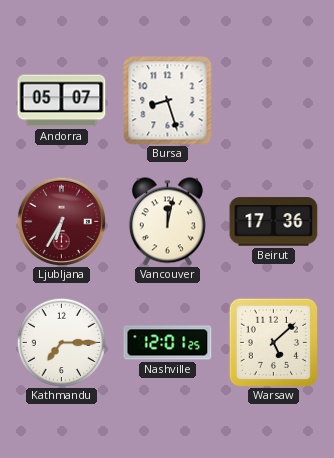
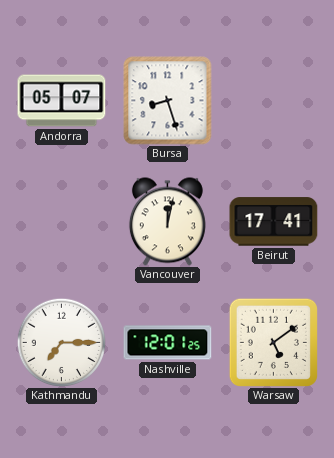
Ljubljana: 6:35 -> none
Beirut: 17:36 -> 17:41
Warsaw: 5:08 -> 5:09
